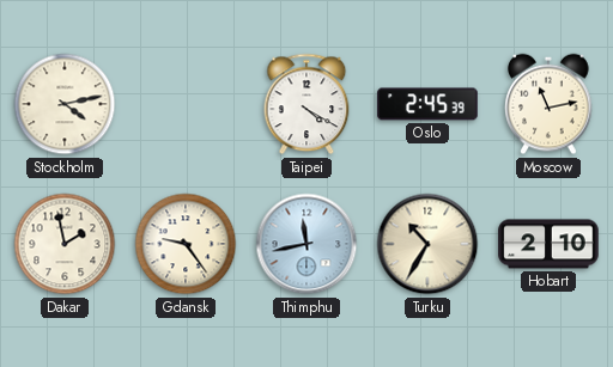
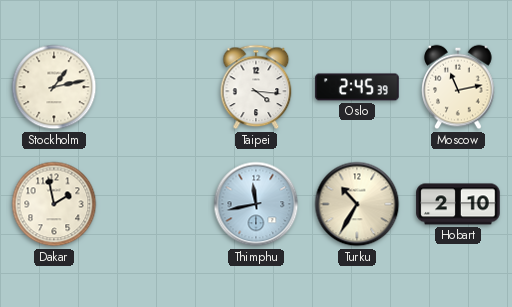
Stockholm: 4:13 -> 1:13
Taipei: 4:20 -> 4:16
Gdansk: 9:24 -> none
